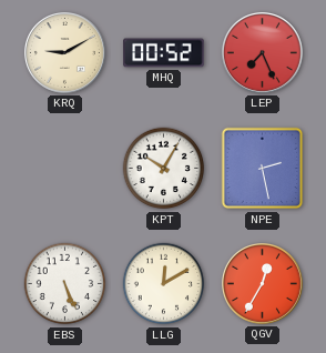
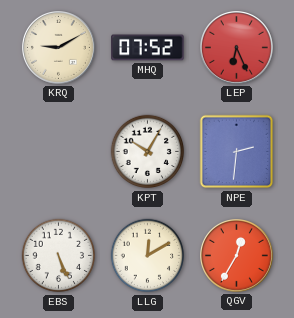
MHQ: 00:52 -> 07:52
LEP: 7:26 -> 6:26
NPE: 2:28 -> 2:31
